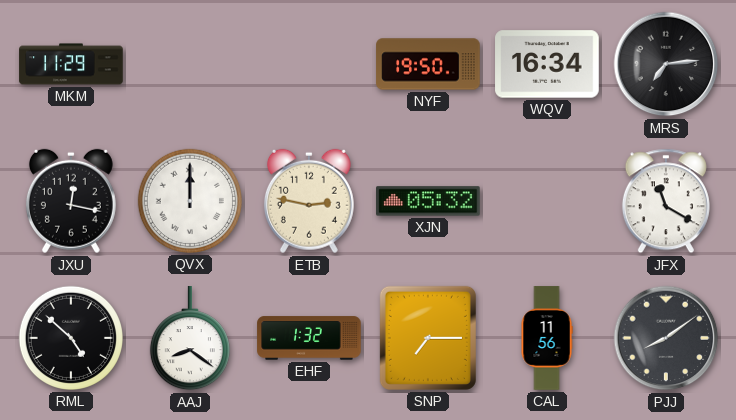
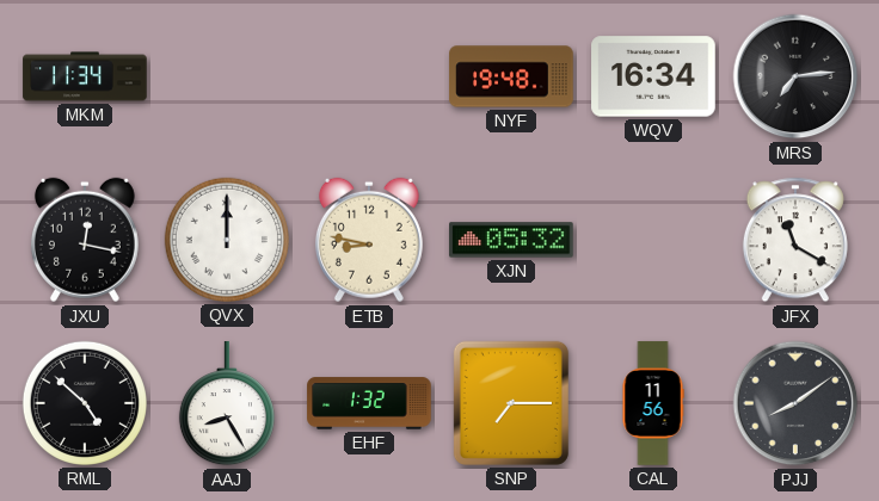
MKM: 11:29 -> 11:34
NYF: 19:50 -> 19:48
ETB: 2:47 -> 8:47
AAJ: 8:21 -> 8:25
